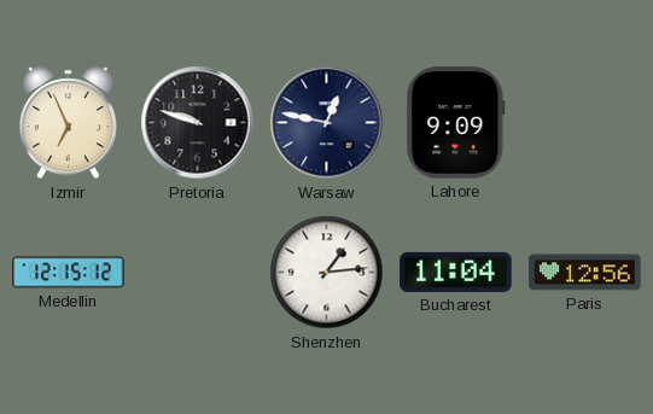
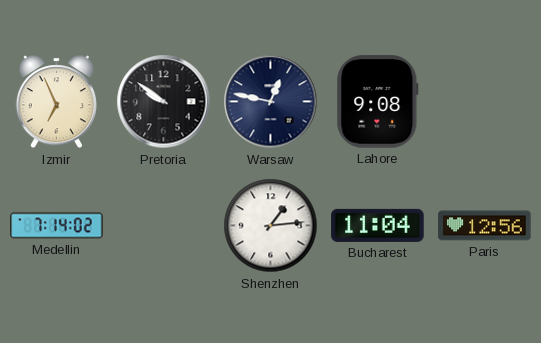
Pretoria: 9:48 -> 9:51
Lahore: 9:09 -> 9:08
Medellin: 12:15 -> 7:14
